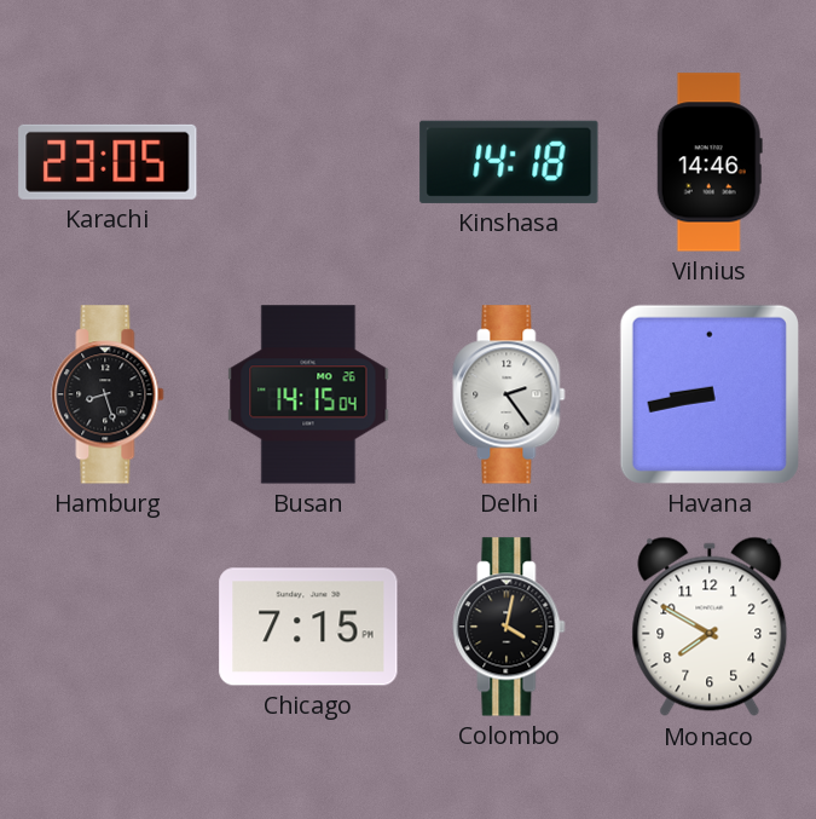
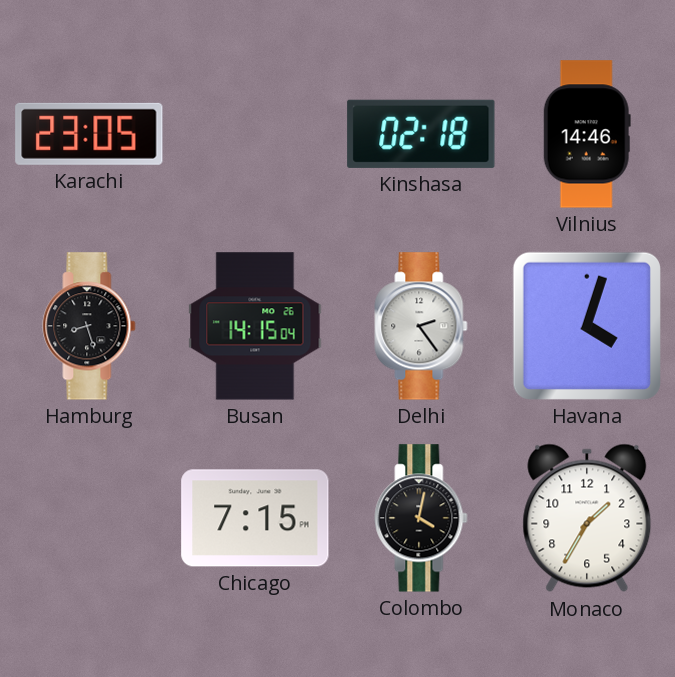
Kinshasa: 14:18 -> 02:18
Havana: 8:43 -> 4:03
Monaco: 7:50 -> 1:35
